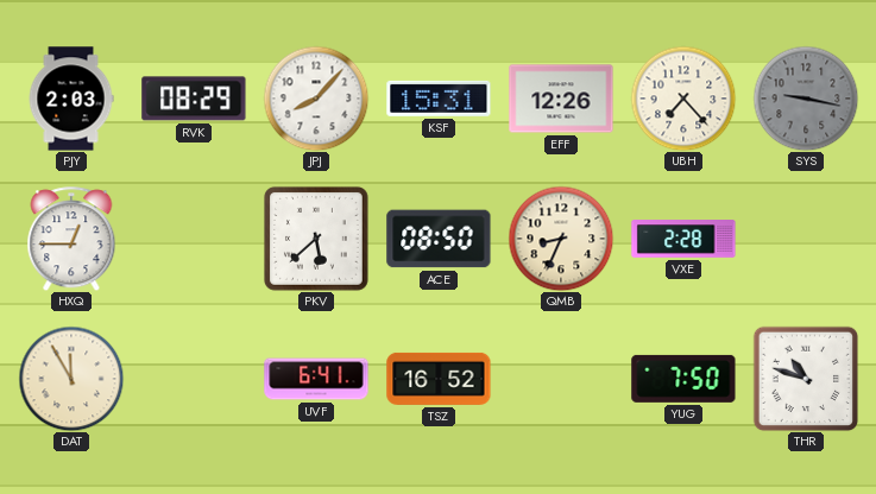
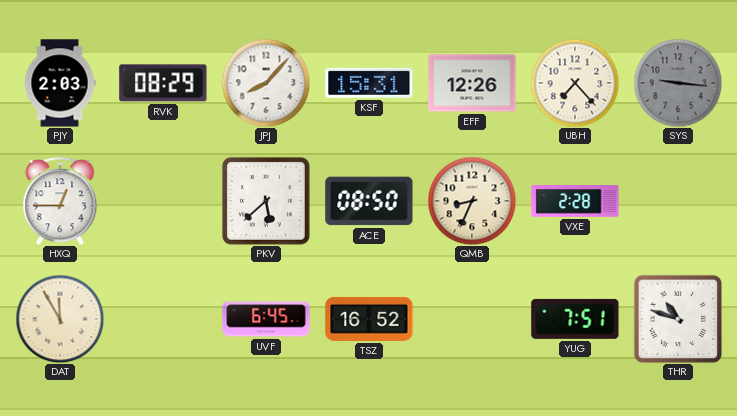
SYS: 9:17 -> 9:16
UVF: 6:41 -> 6:45
YUG: 7:50 -> 7:51
